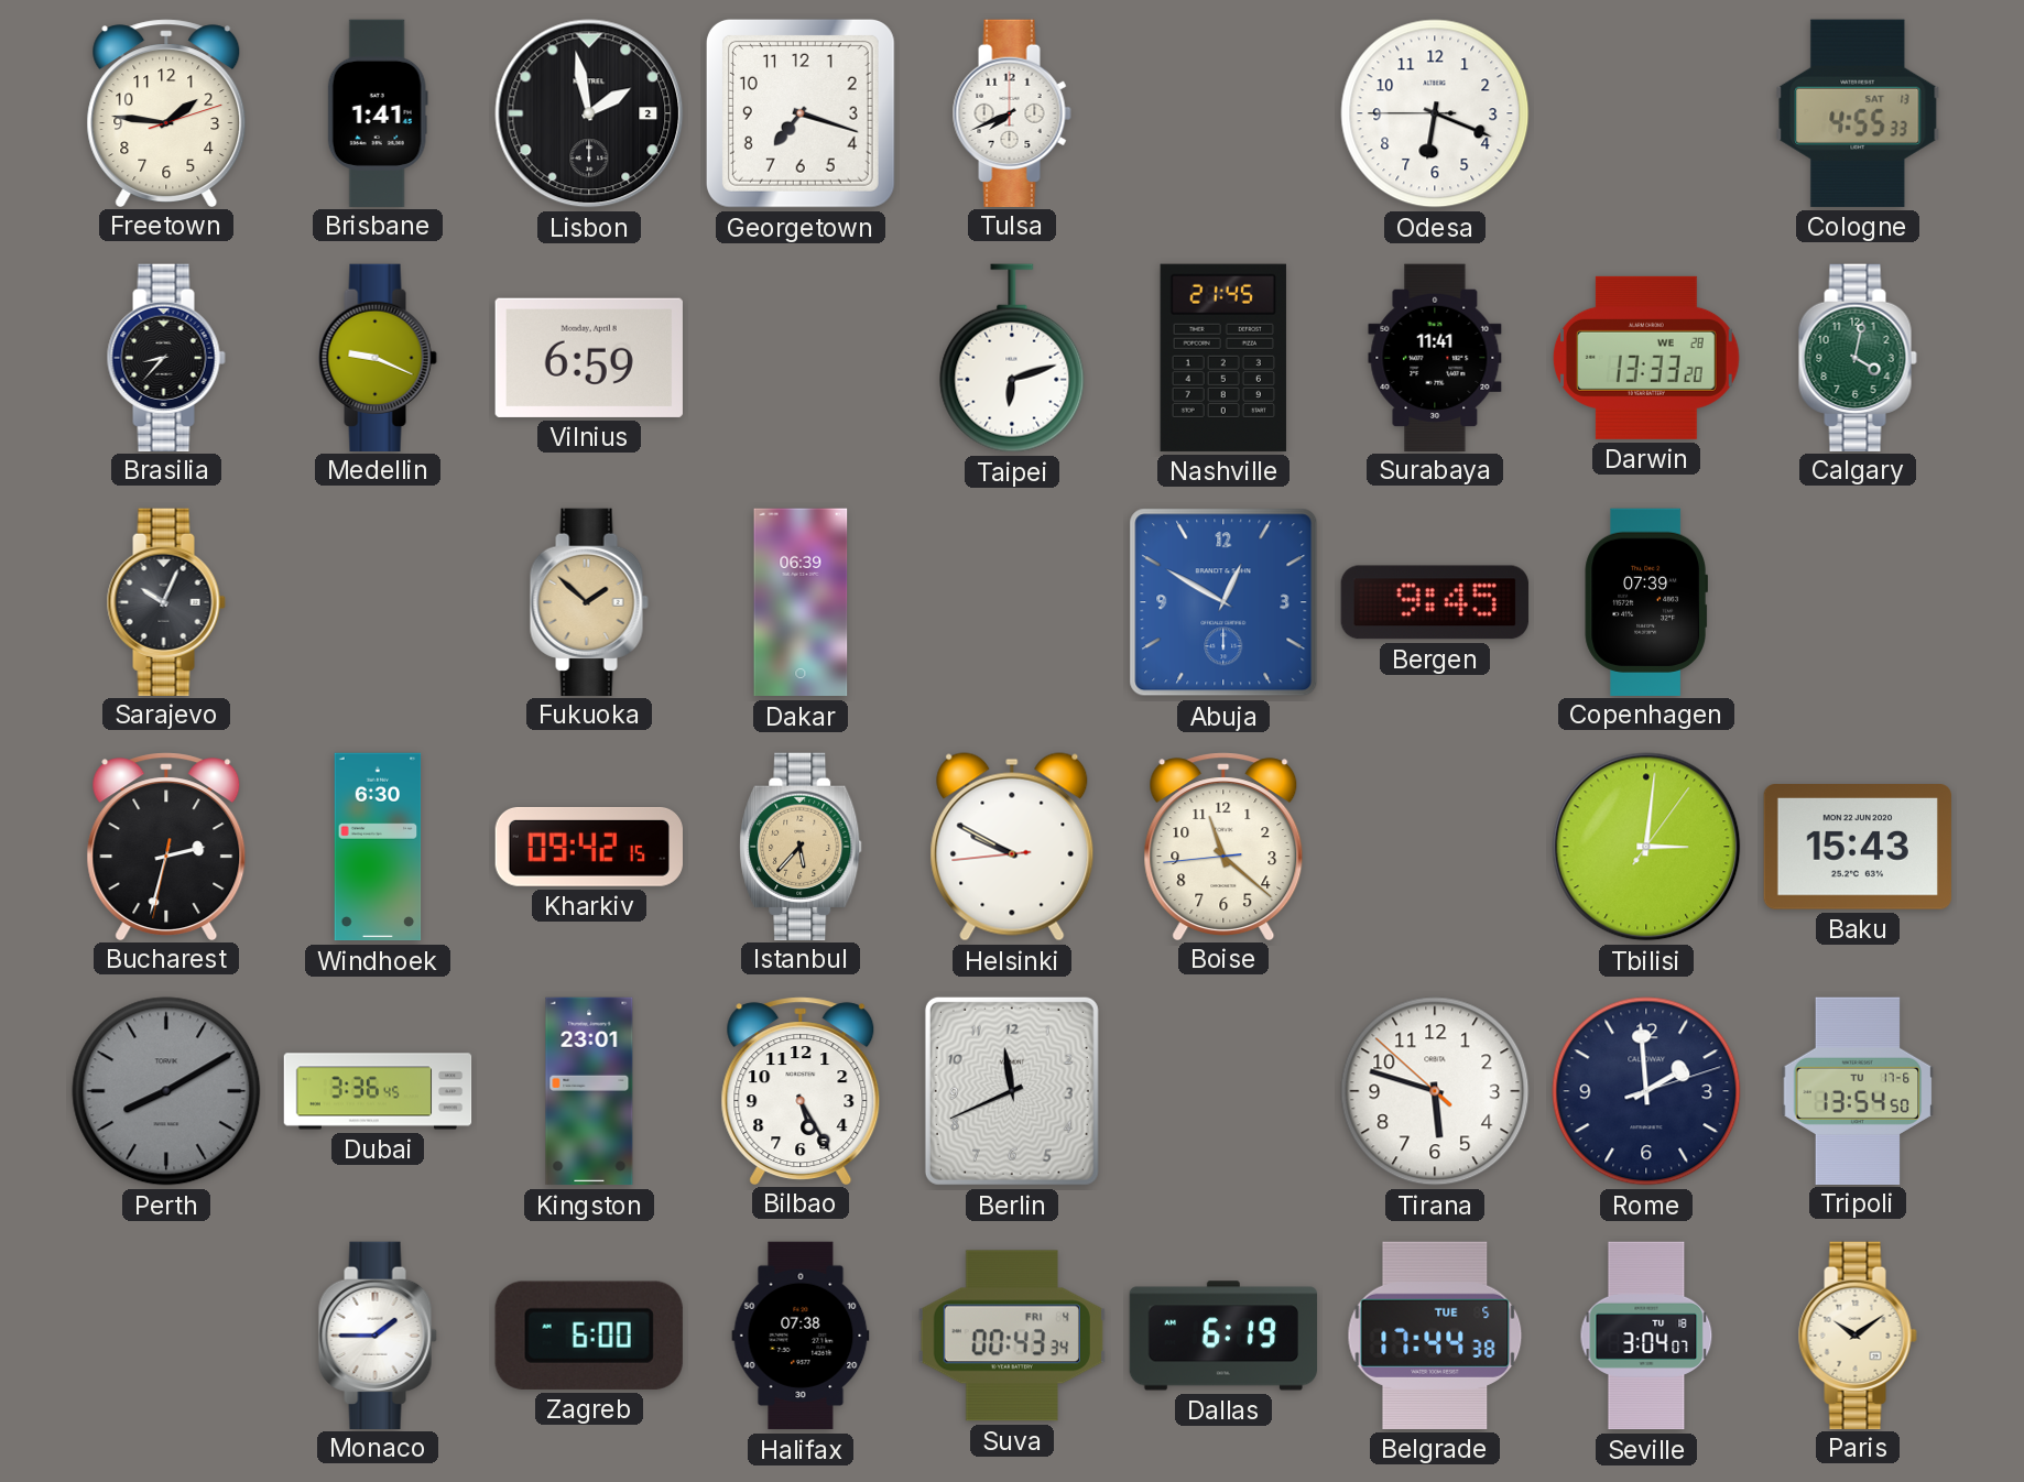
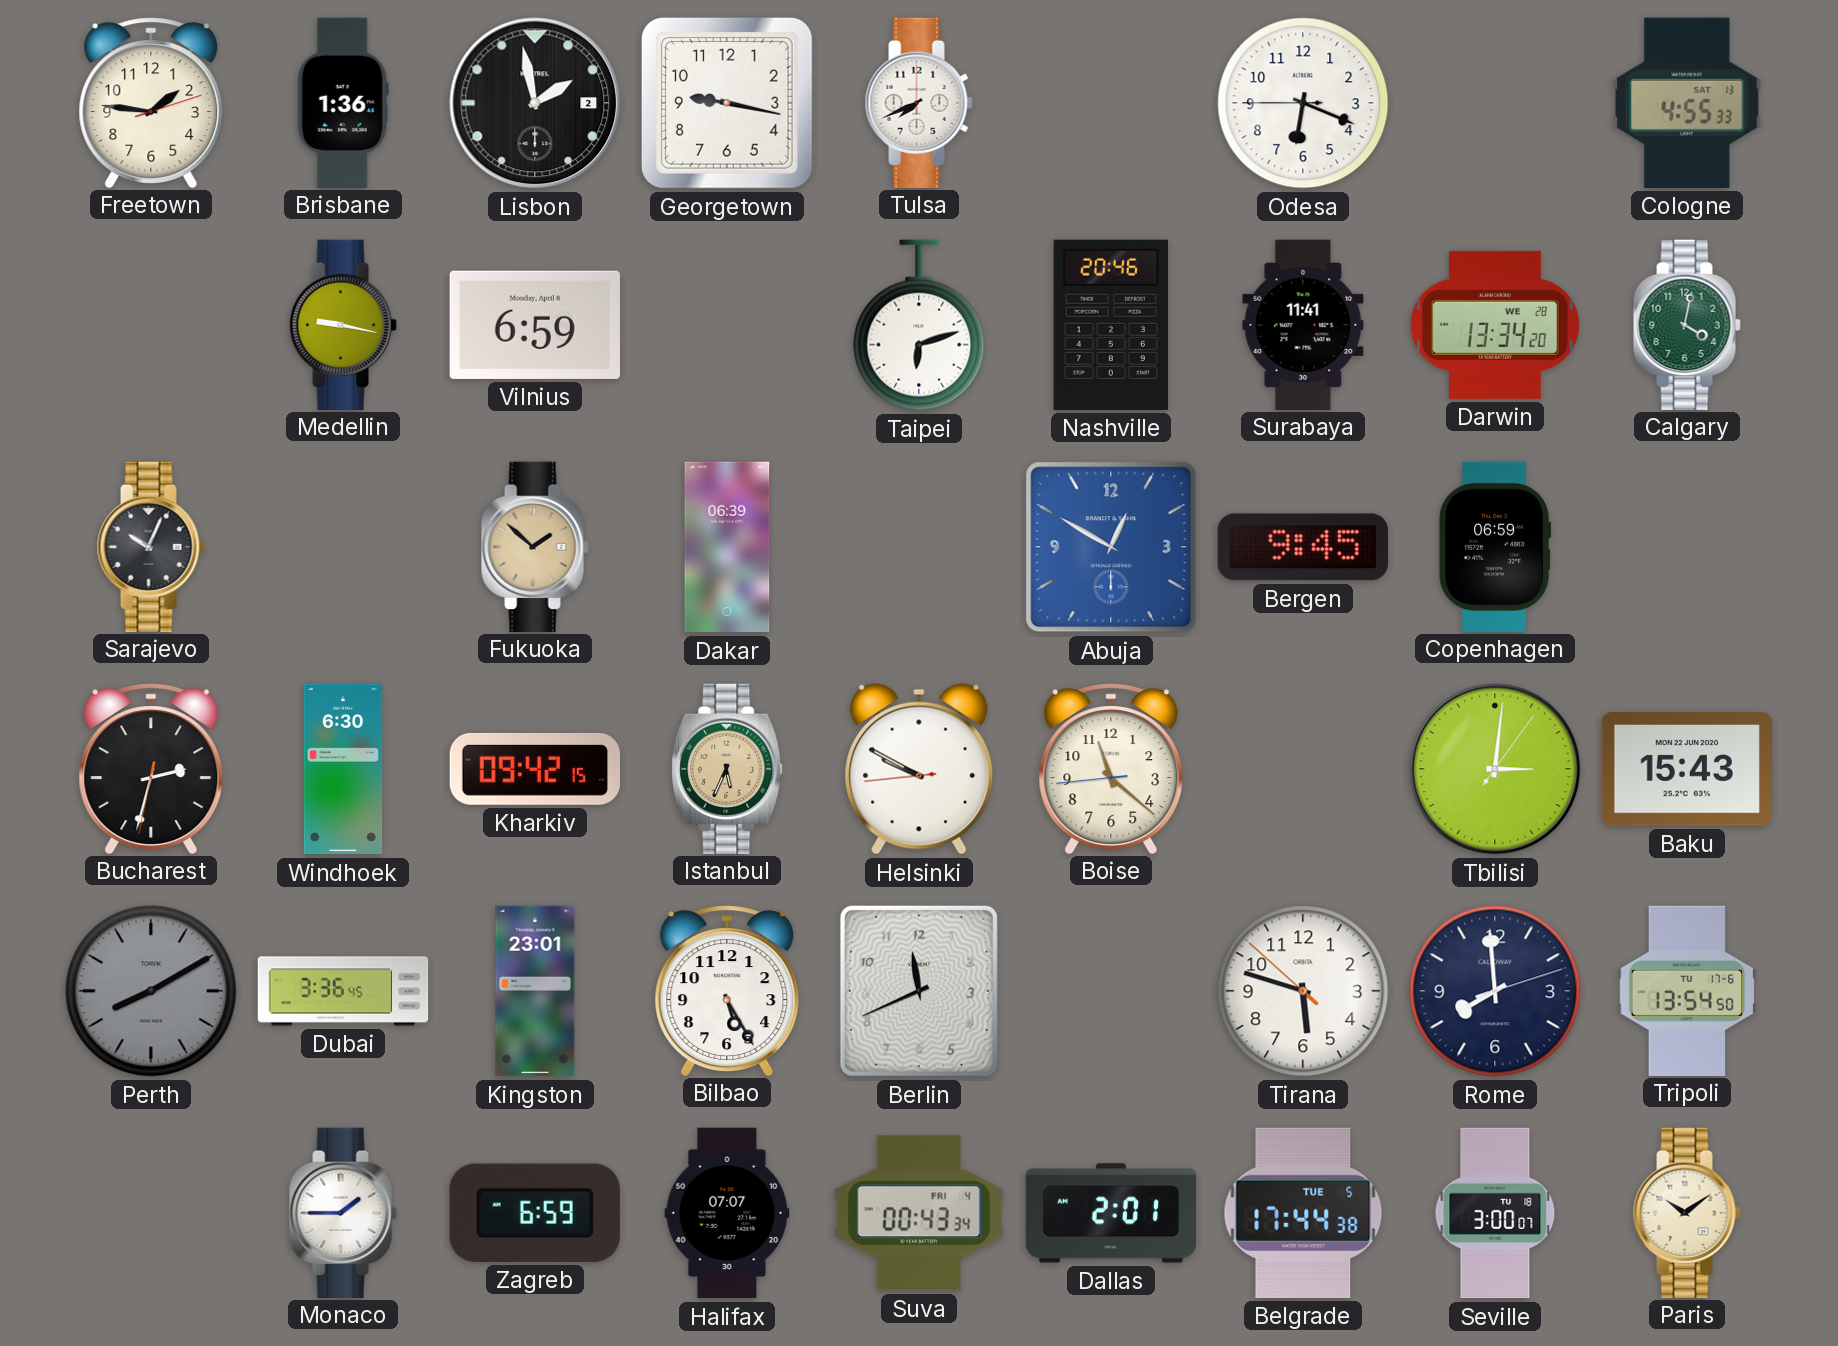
Brisbane: 1:41 -> 1:36
Georgetown: 7:18 -> 9:17
Brasilia: 8:37 -> none
Medellin: 9:19 -> 9:17
Nashville: 21:45 -> 20:46
Darwin: 13:33 -> 13:34
Copenhagen: 07:39 -> 06:59
Istanbul: 5:37 -> 5:34
Rome: 1:59 -> 7:59
Zagreb: 6:00 -> 6:59
Halifax: 07:38 -> 07:07
Dallas: 6:19 -> 2:01
Seville: 3:04 -> 3:00
